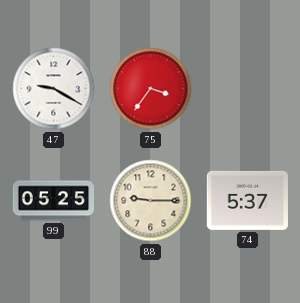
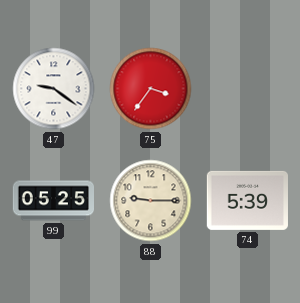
47: 9:20 -> 9:21
74: 5:37 -> 5:39
